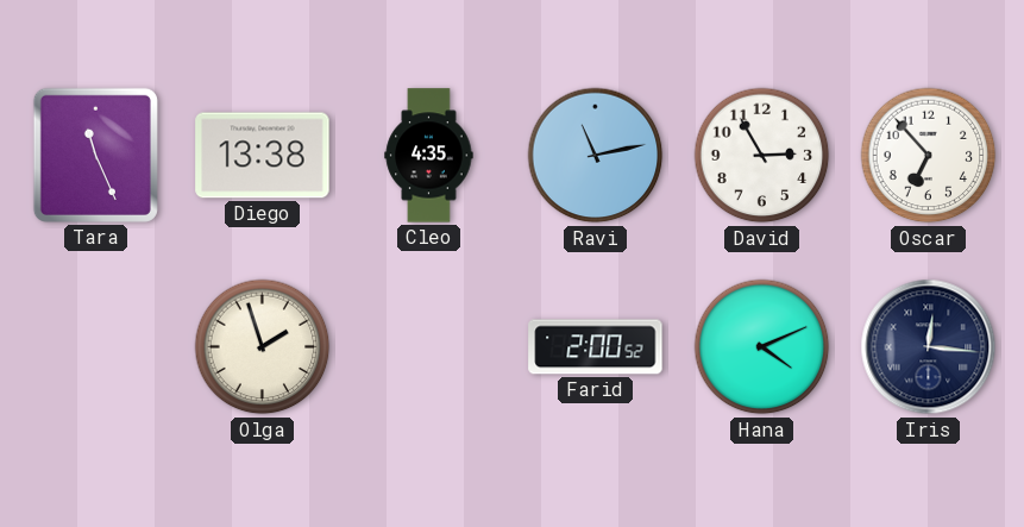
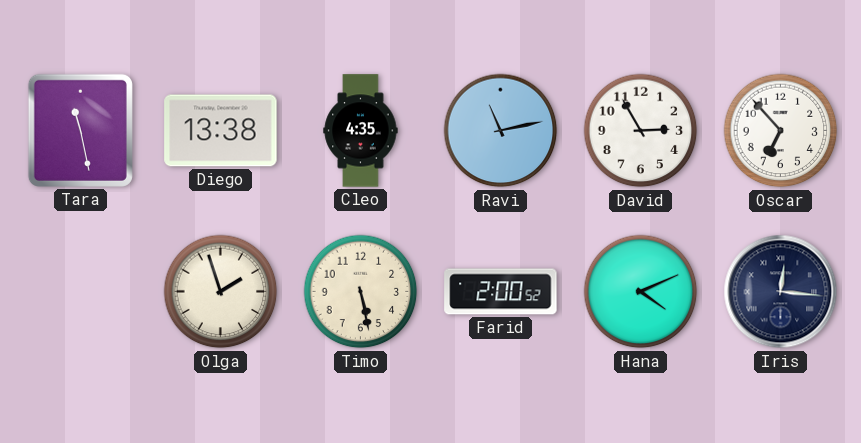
Tara: 11:26 -> 11:28
Timo: none -> 5:28
